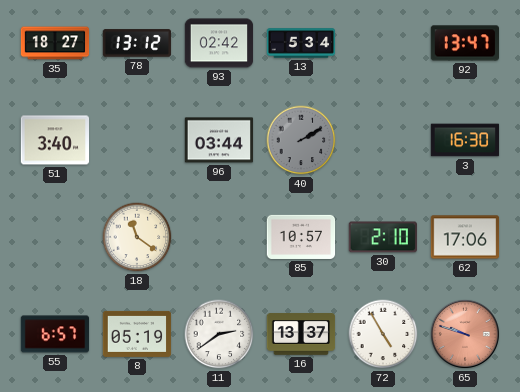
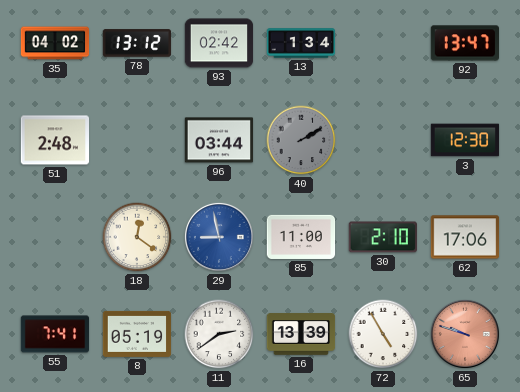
35: 18:27 -> 04:02
13: 5:34 -> 1:34
51: 3:40 -> 2:48
3: 16:30 -> 12:30
18: 11:21 -> 12:21
29: none -> 8:58
85: 10:57 -> 11:00
55: 6:57 -> 7:41
16: 13:37 -> 13:39
